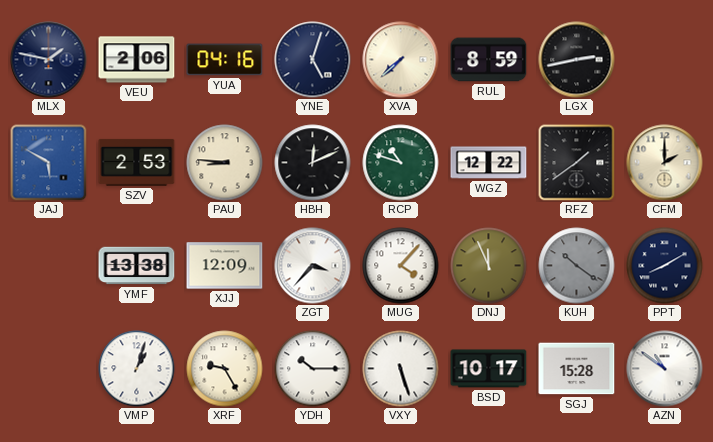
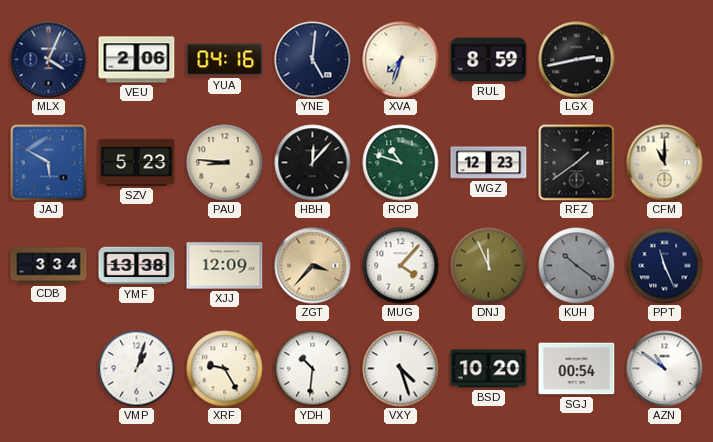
MLX: 1:47 -> 4:04
YNE: 5:03 -> 5:01
XVA: 7:38 -> 7:33
SZV: 2:53 -> 5:23
HBH: 12:11 -> 12:07
WGZ: 12:22 -> 12:23
CFM: 2:00 -> 11:00
CDB: none -> 3:34
ZGT dial: white -> champagne
PPT: 8:10 -> 11:26
YDH: 10:15 -> 10:31
VXY: 5:27 -> 4:27
BSD: 10:17 -> 10:20
SGJ: 15:28 -> 00:54
